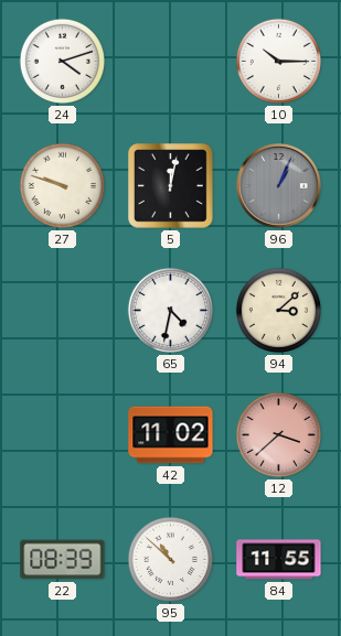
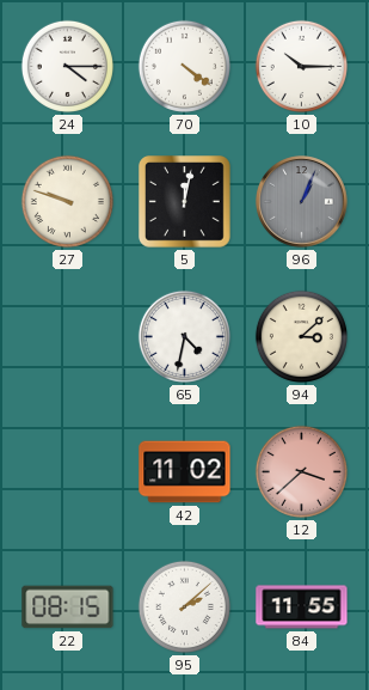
24: 4:12 -> 4:15
70: none -> 4:21
22: 08:39 -> 08:15
95: 10:52 -> 2:08
